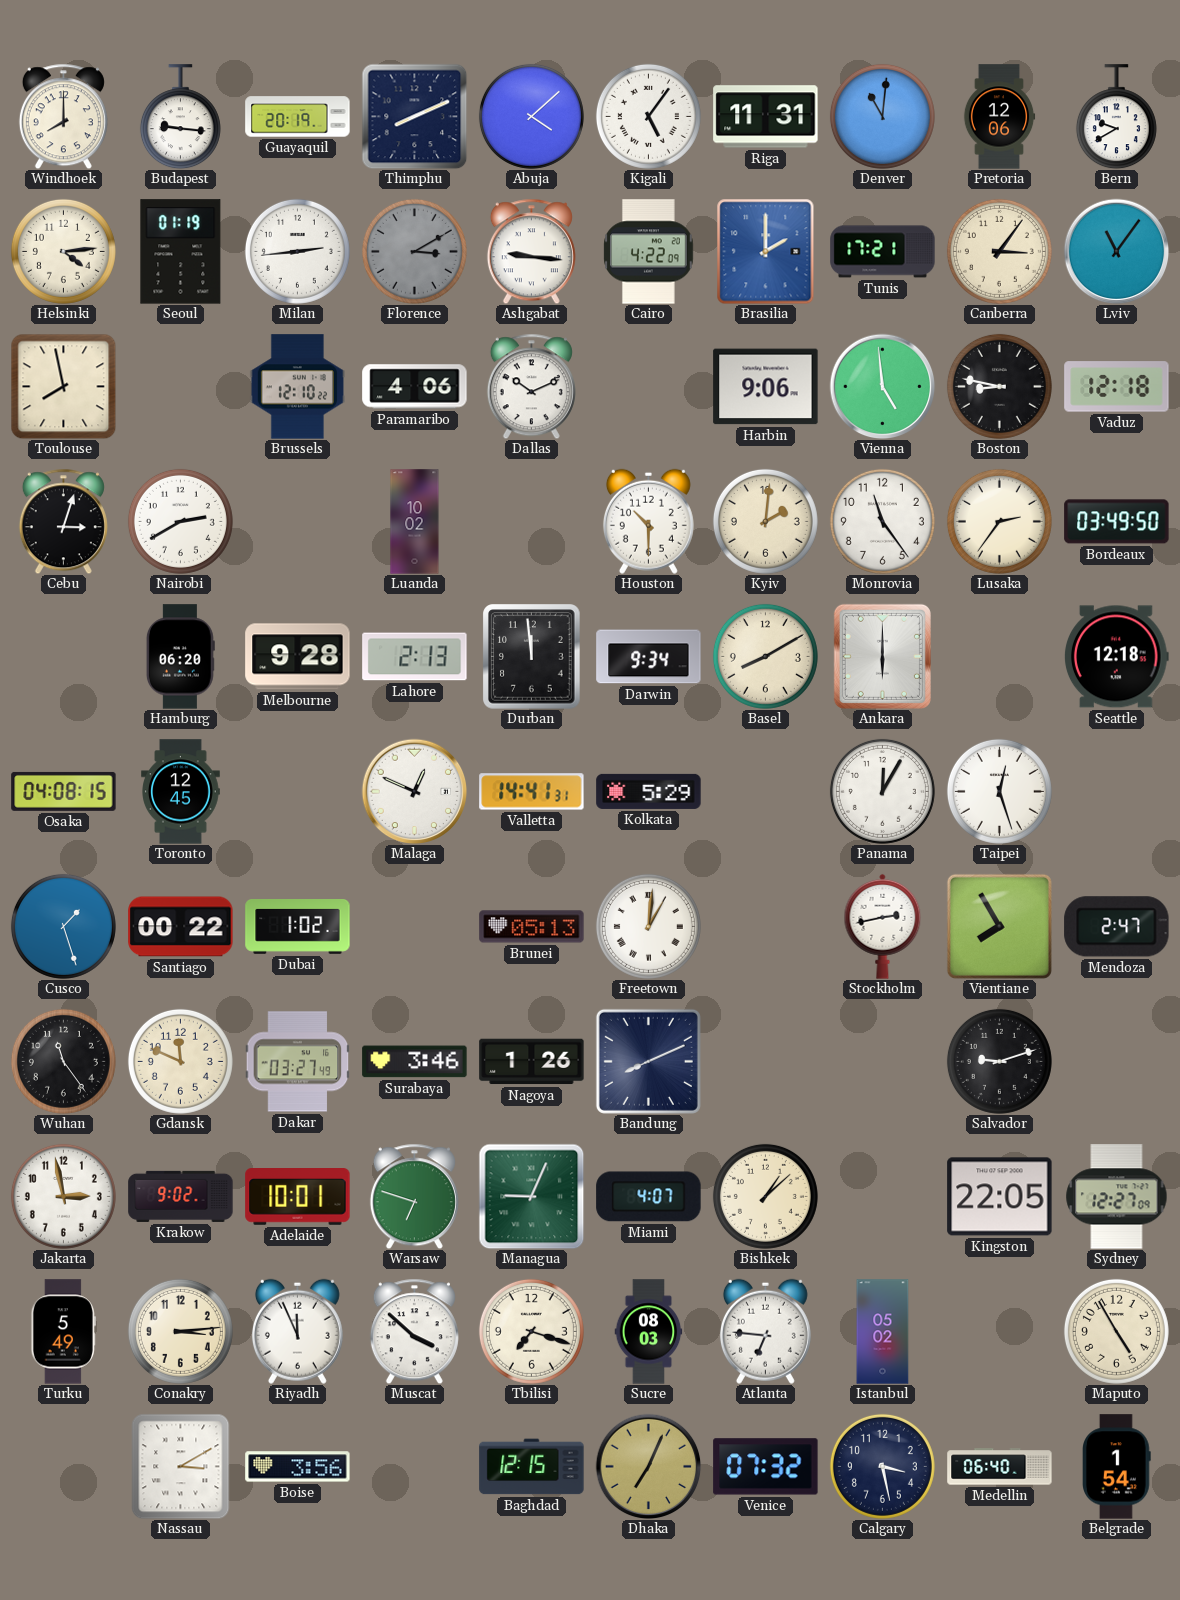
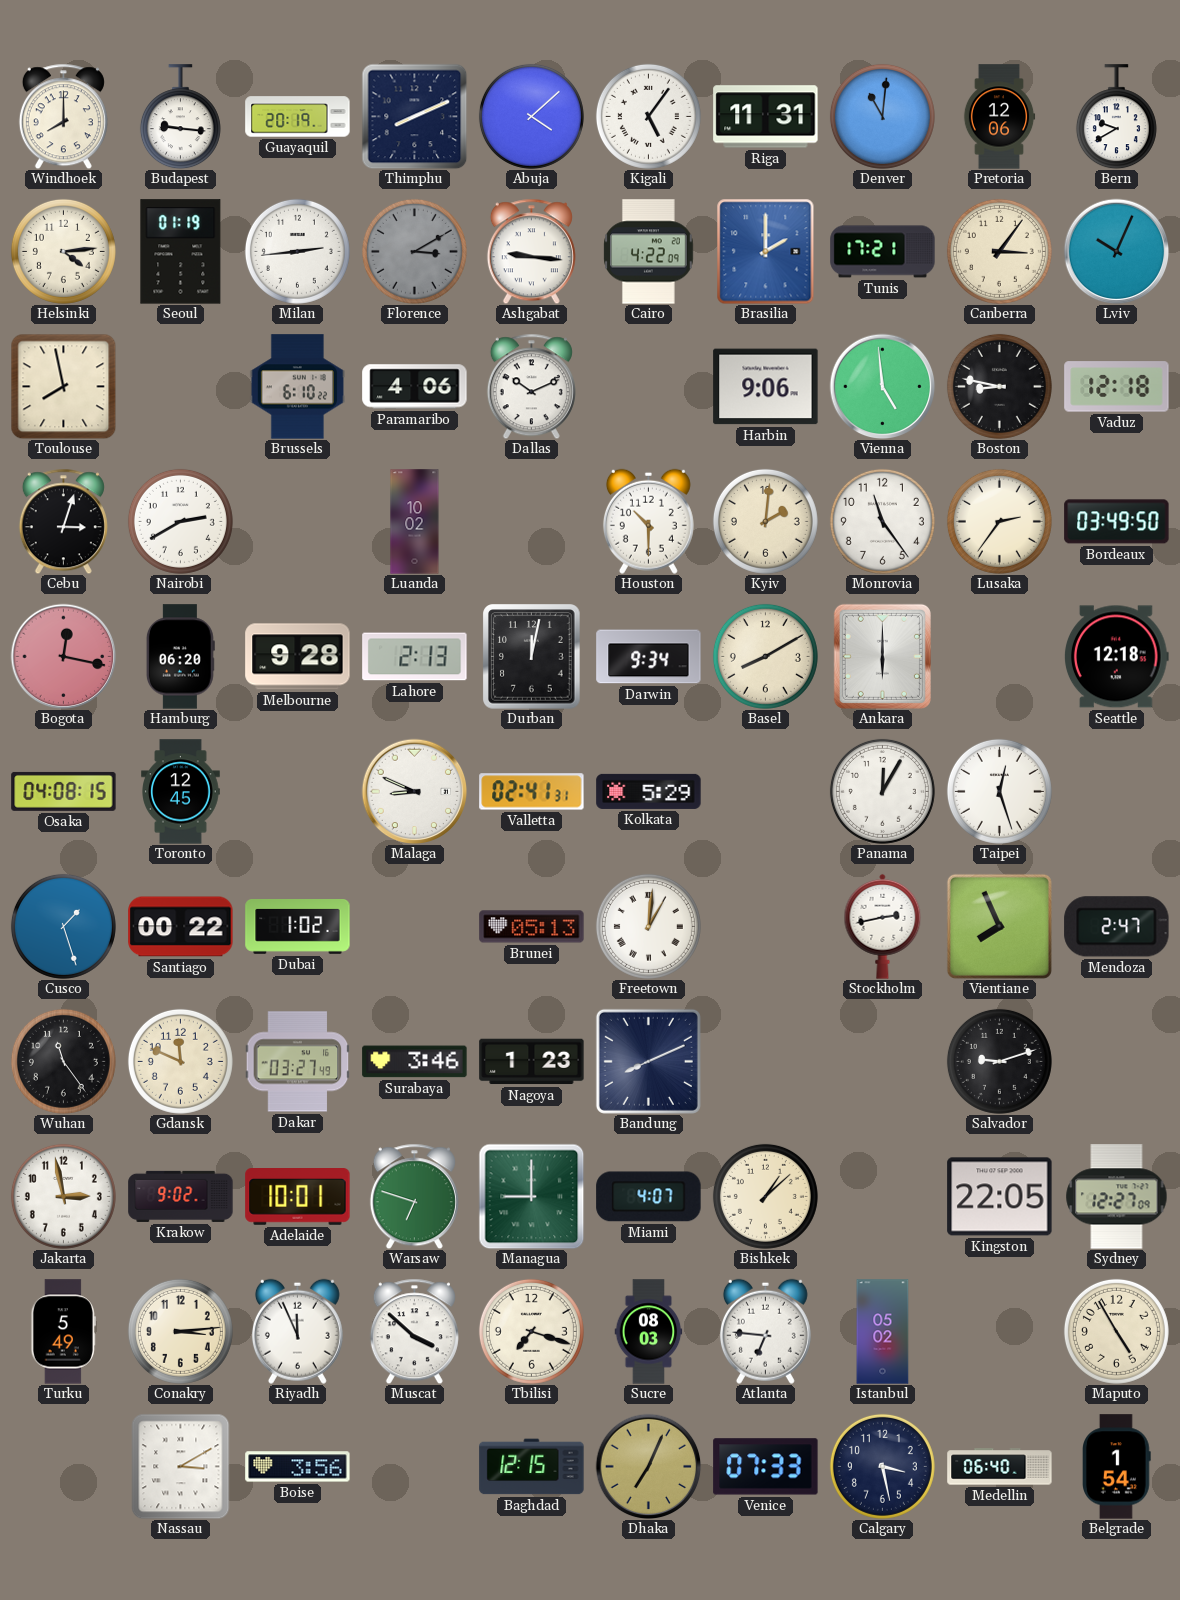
Lviv: 11:06 -> 10:04
Brussels: 12:10 -> 6:10
Bogota: none -> 12:17
Durban: 11:59 -> 12:02
Malaga: 12:49 -> 8:49
Valletta: 14:41 -> 02:41
Vientiane: 7:55 -> 7:56
Nagoya: 1:26 -> 1:23
Managua: 9:04 -> 9:00
Venice: 07:32 -> 07:33
